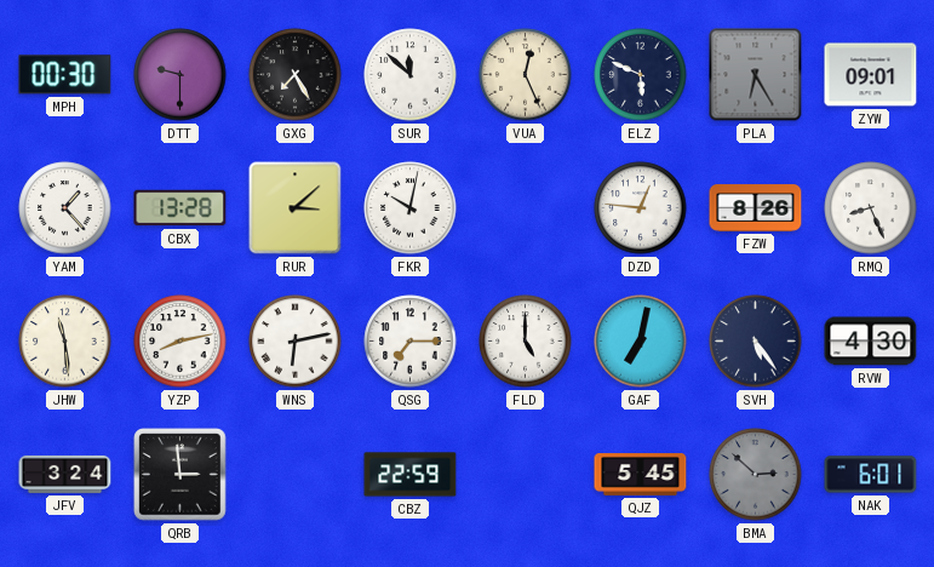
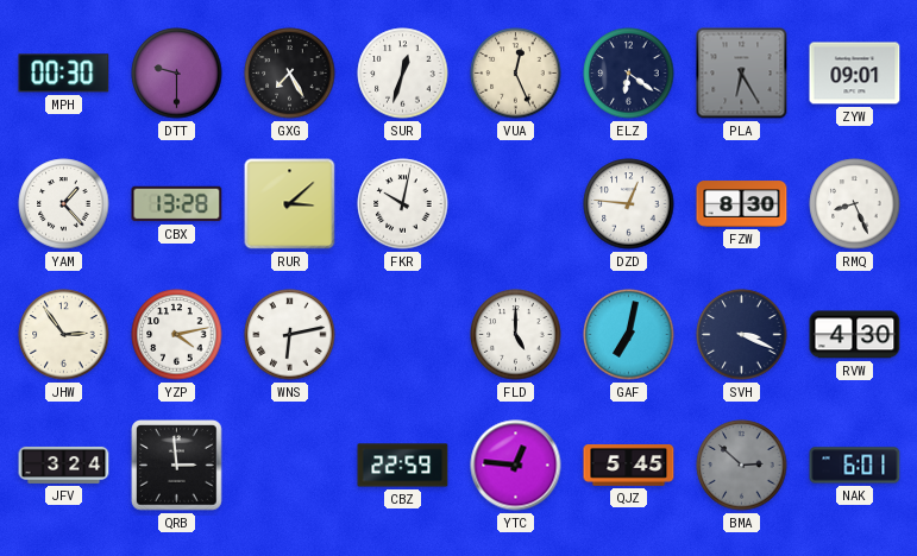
SUR: 11:52 -> 12:33
ELZ: 5:49 -> 6:21
FZW: 8:26 -> 8:30
JHW: 11:29 -> 2:54
YZP: 8:13 -> 4:13
QSG: 7:15 -> none
SVH: 5:24 -> 3:19
YTC: none -> 12:46
